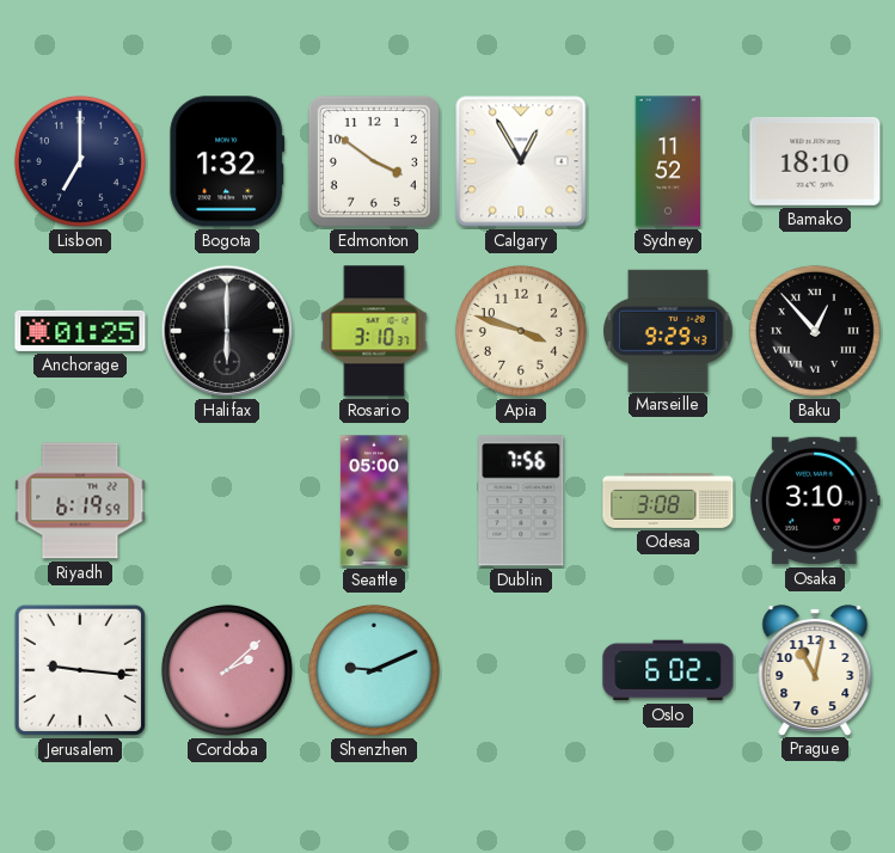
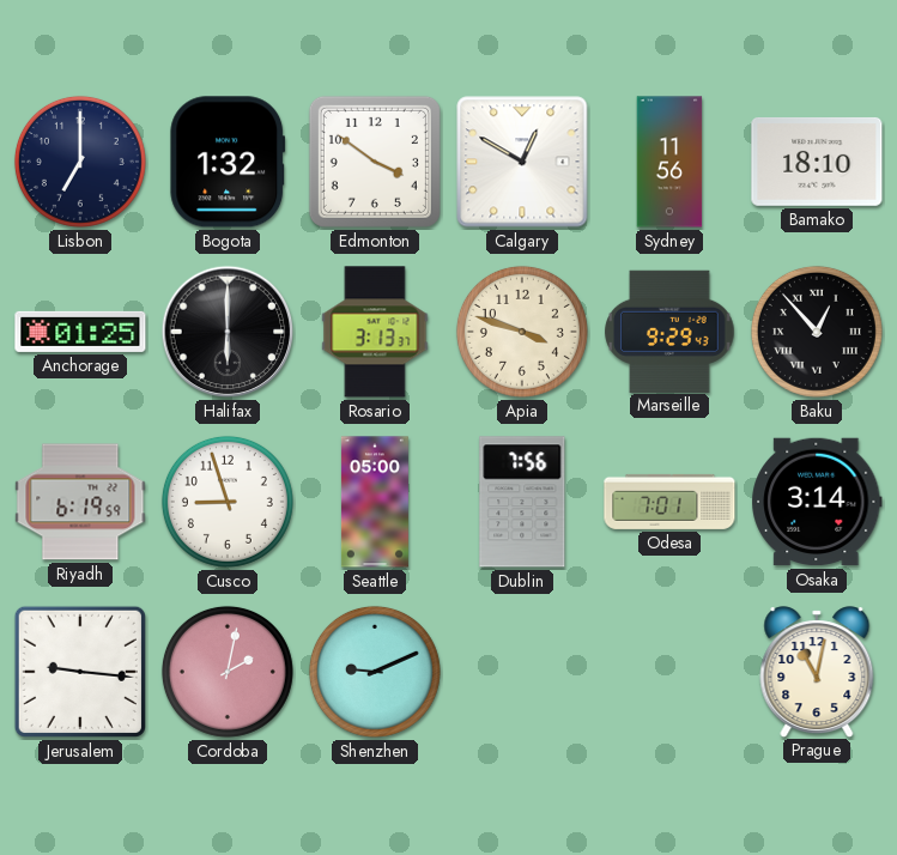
Calgary: 12:55 -> 12:50
Sydney: 11:52 -> 11:56
Rosario: 3:10 -> 3:13
Cusco: none -> 8:57
Odesa: 3:08 -> 7:01
Osaka: 3:10 -> 3:14
Cordoba: 2:08 -> 2:02
Oslo: 6:02 -> none
